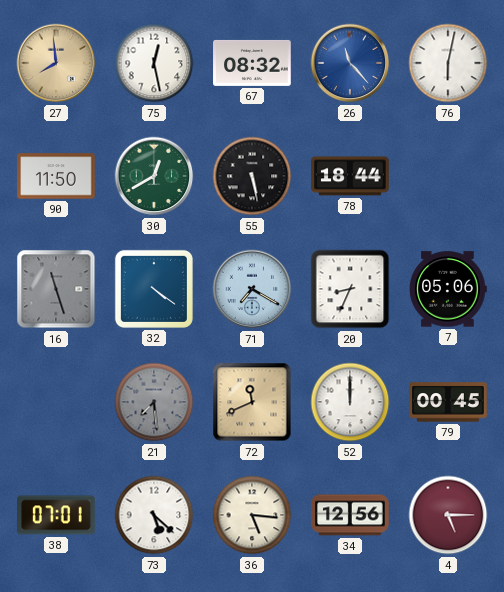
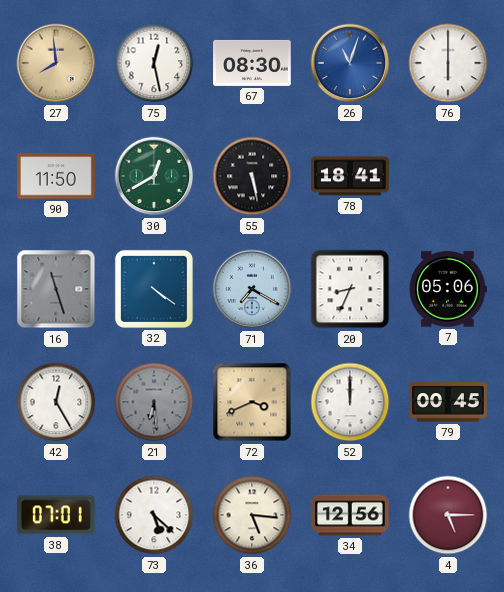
67: 08:32 -> 08:30
26: 11:23 -> 11:03
76: 6:02 -> 6:00
78: 18:44 -> 18:41
42: none -> 12:25
21: 7:29 -> 6:29
72: 11:41 -> 3:41
